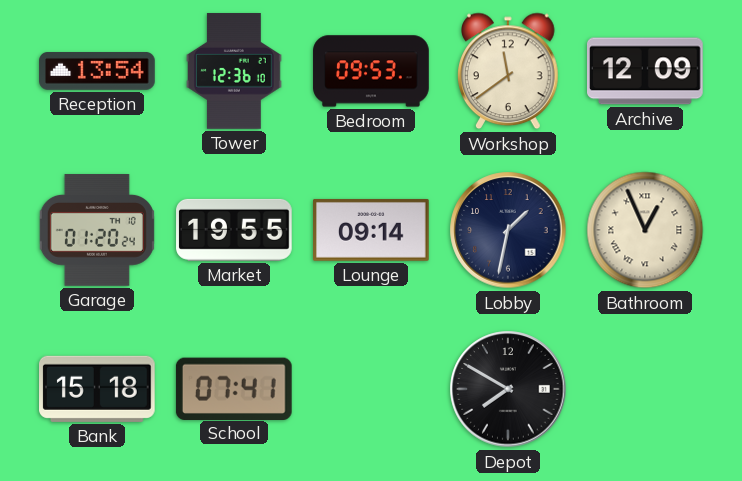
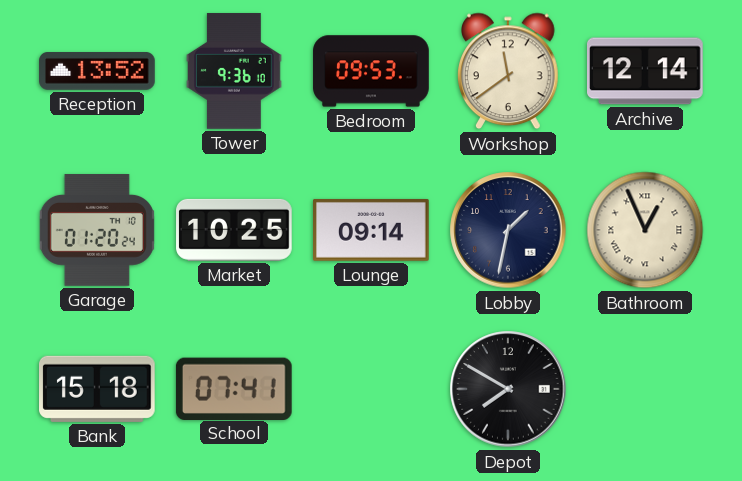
Reception: 13:54 -> 13:52
Tower: 12:36 -> 9:36
Archive: 12:09 -> 12:14
Market: 19:55 -> 10:25
